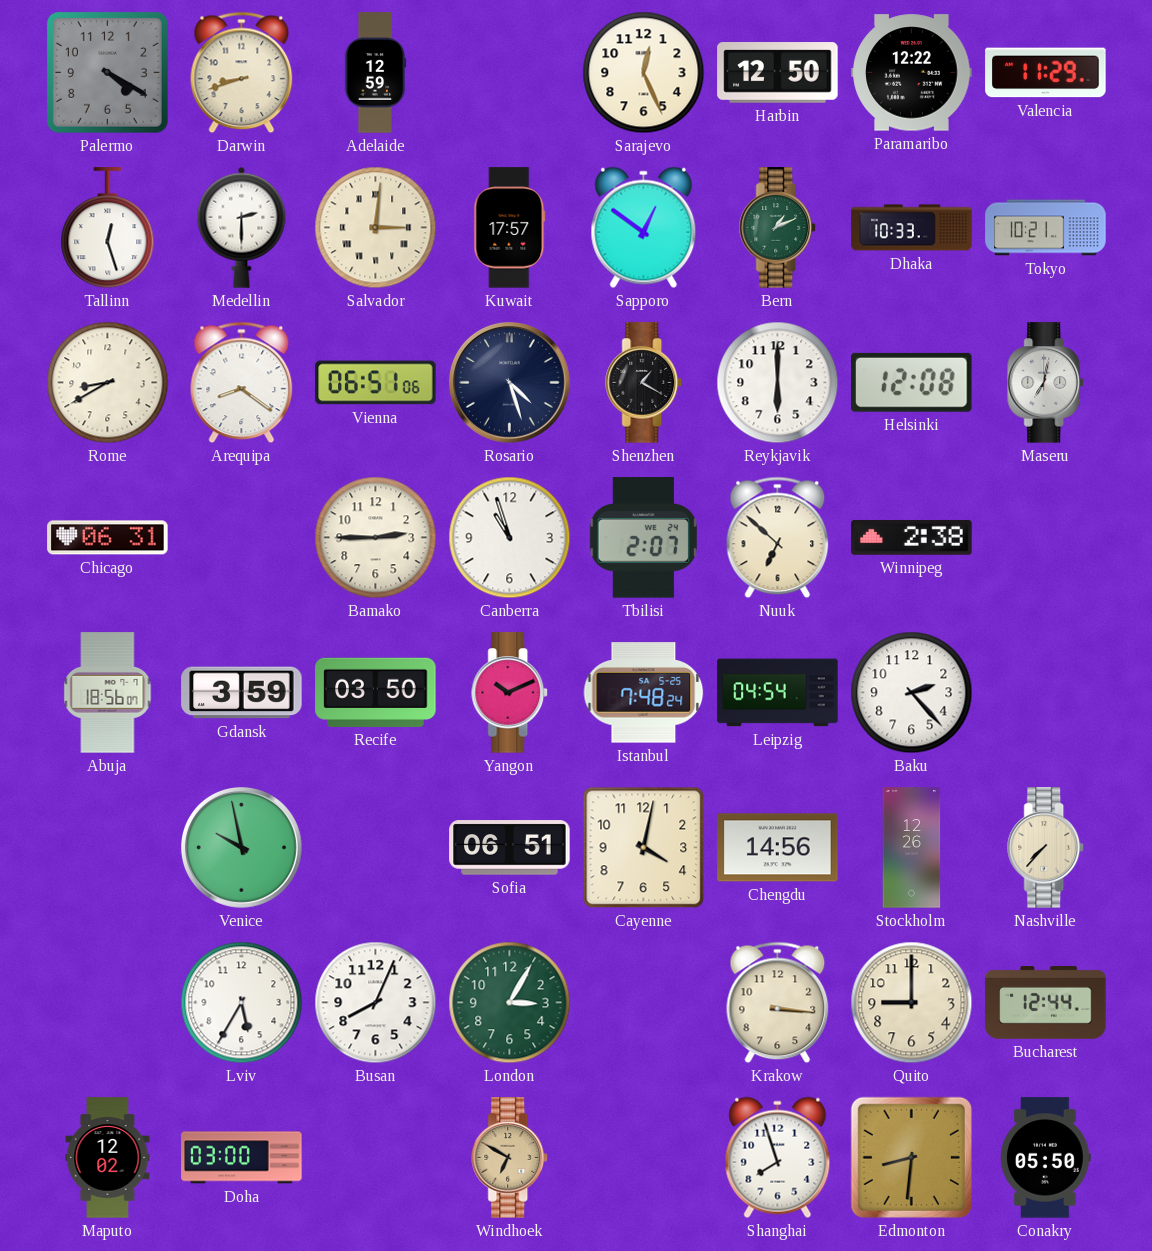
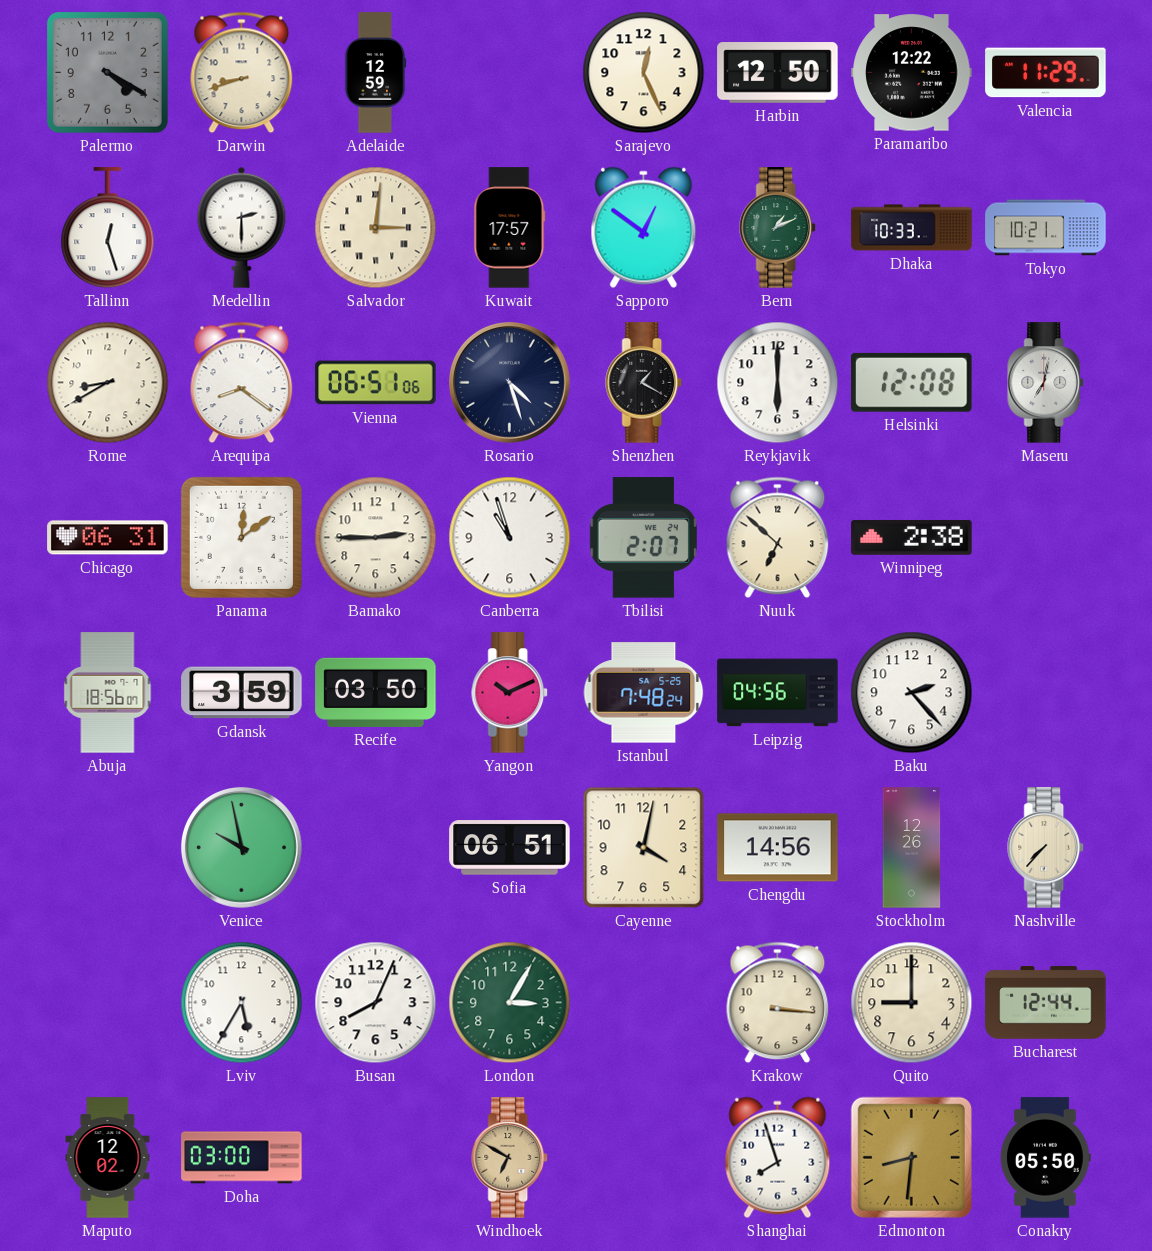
Panama: none -> 12:09
Leipzig: 04:54 -> 04:56
